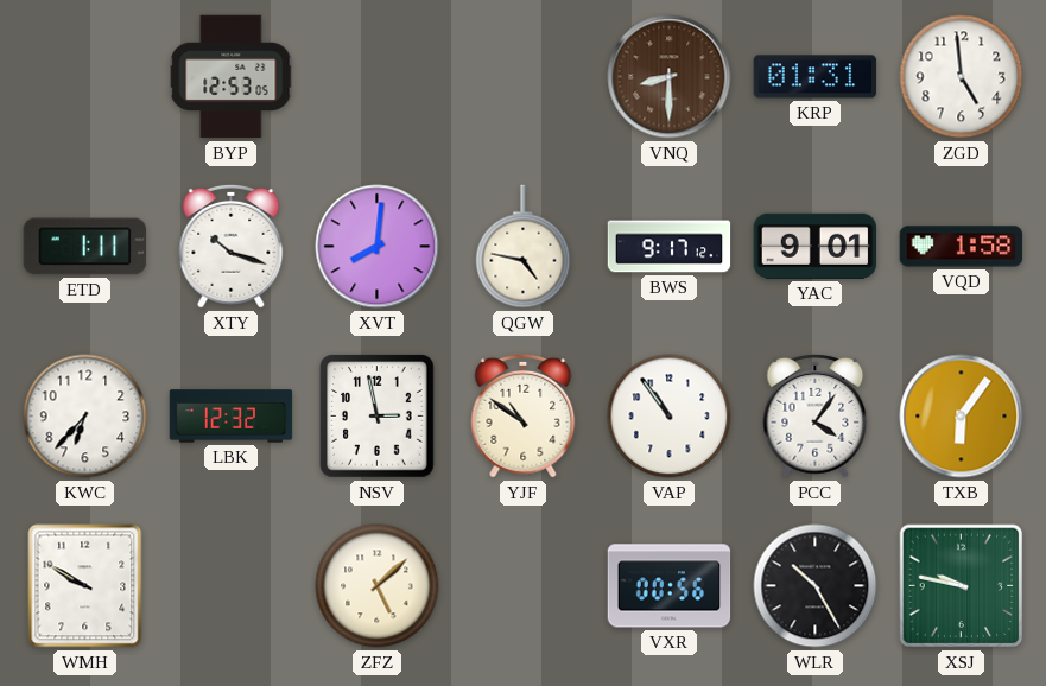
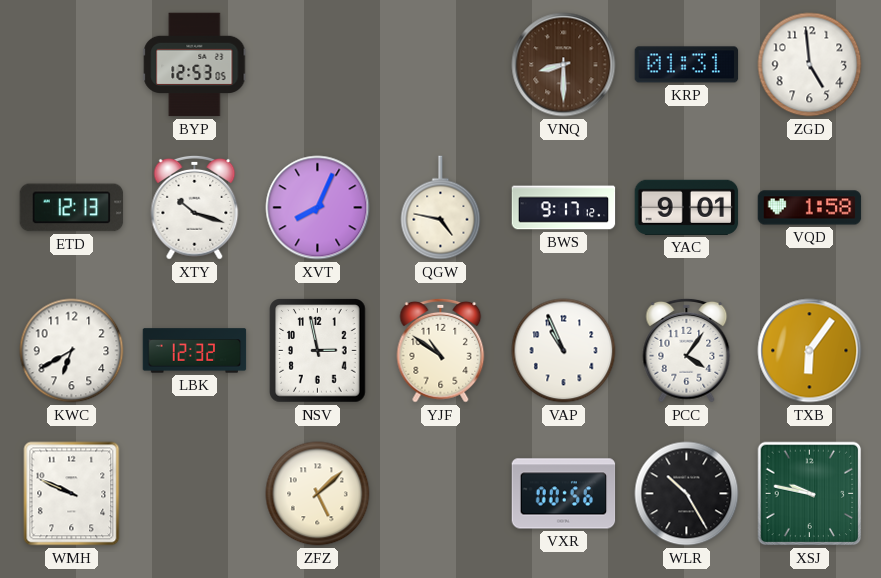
ETD: 1:11 -> 12:13
XVT: 8:01 -> 8:04
KWC: 6:37 -> 6:40
VAP: 10:54 -> 10:56
WMH: 9:50 -> 9:49
